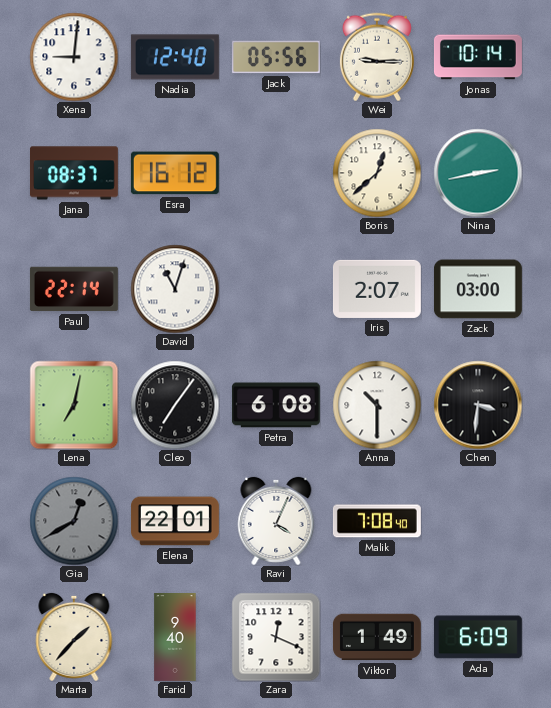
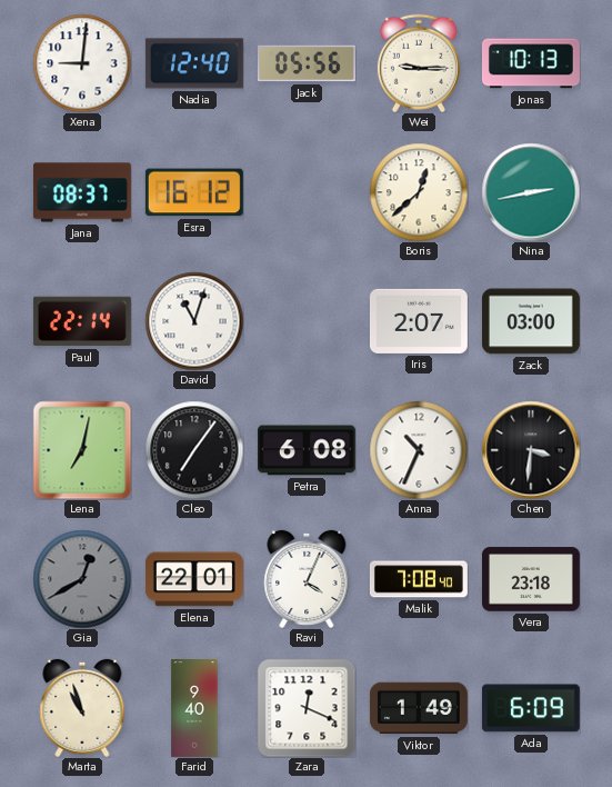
Jonas: 10:14 -> 10:13
Anna: 10:30 -> 10:34
Vera: none -> 23:18
Marta: 1:37 -> 10:57
